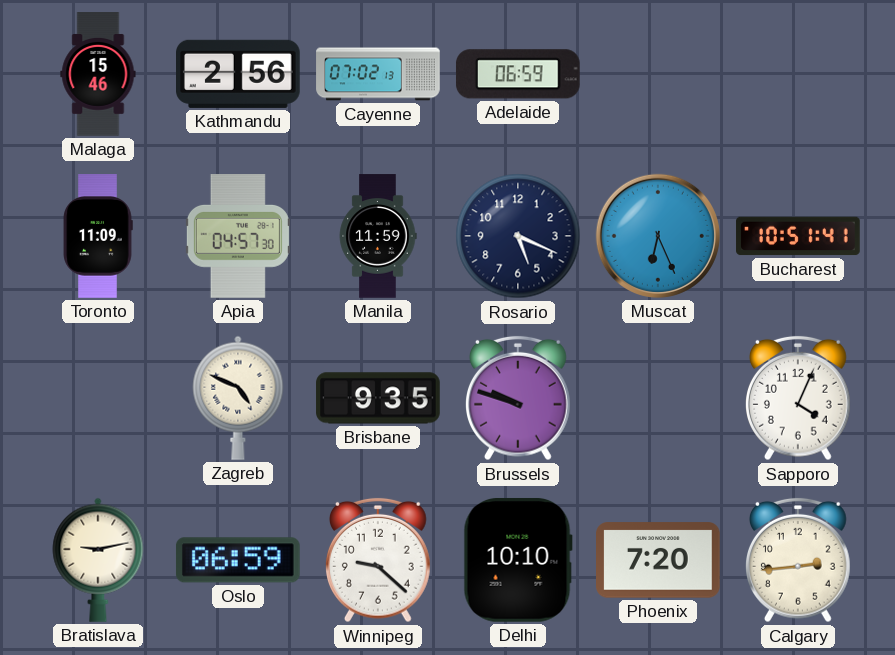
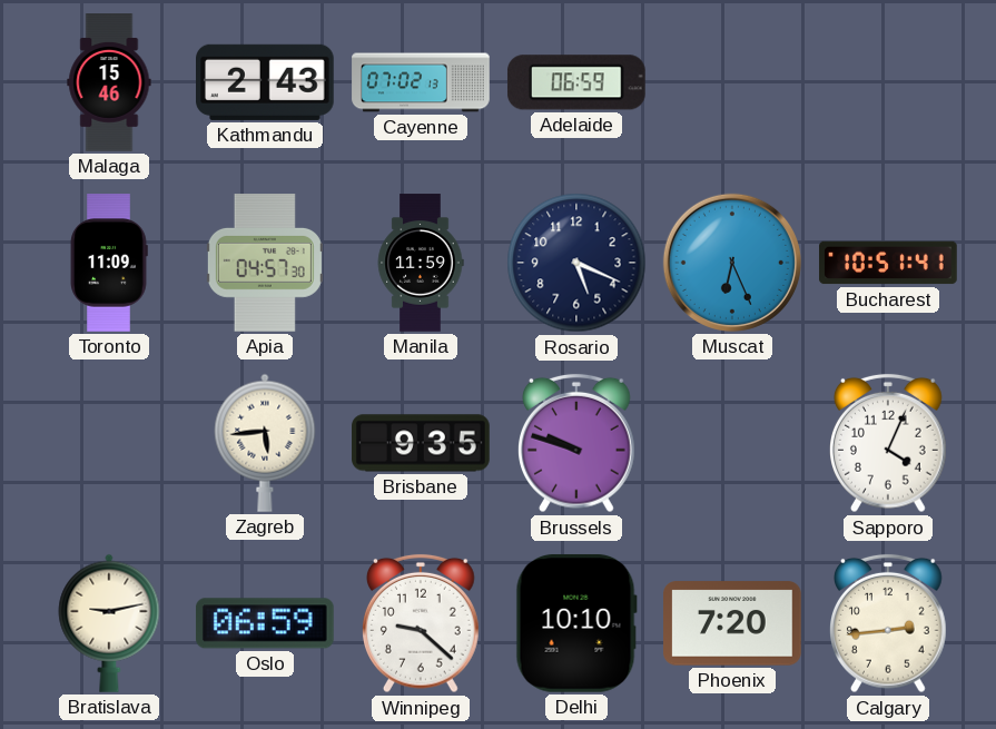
Kathmandu: 2:56 -> 2:43
Zagreb: 4:49 -> 5:44
